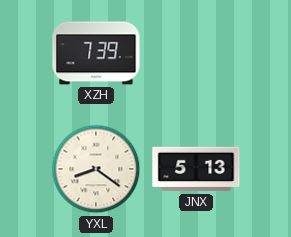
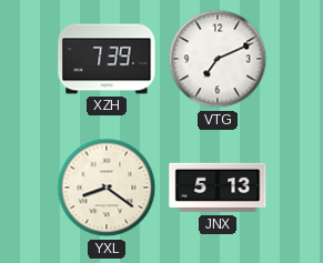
VTG: none -> 7:11
